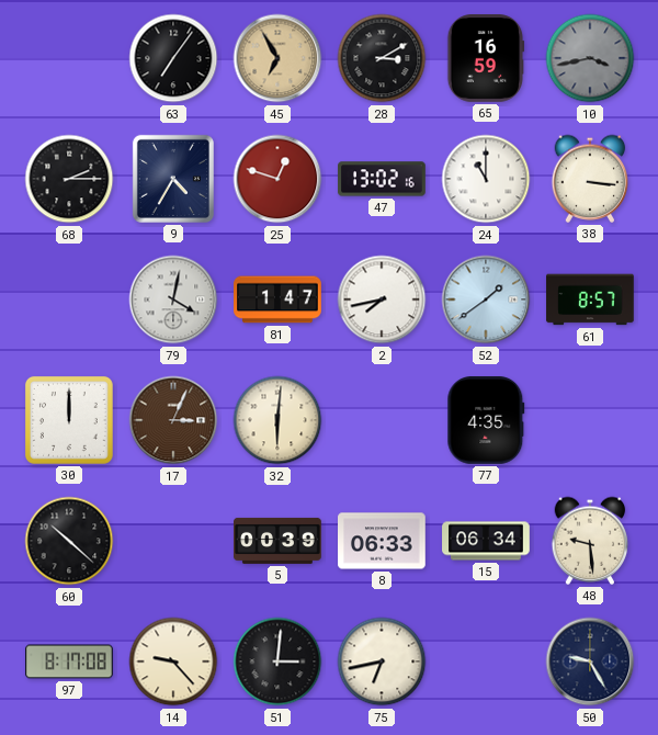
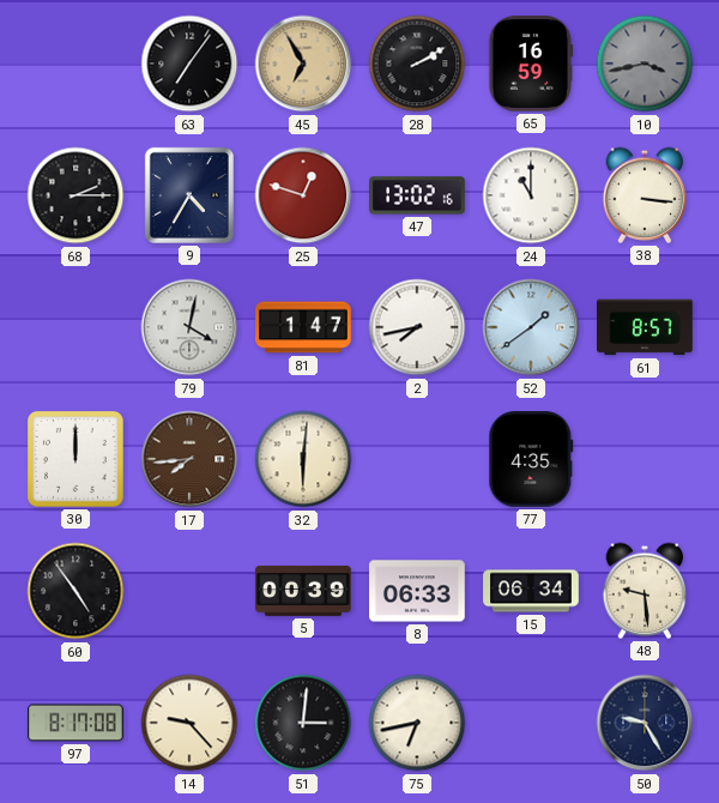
28: 3:10 -> 2:10
17: 3:04 -> 7:44
60: 10:22 -> 4:54
